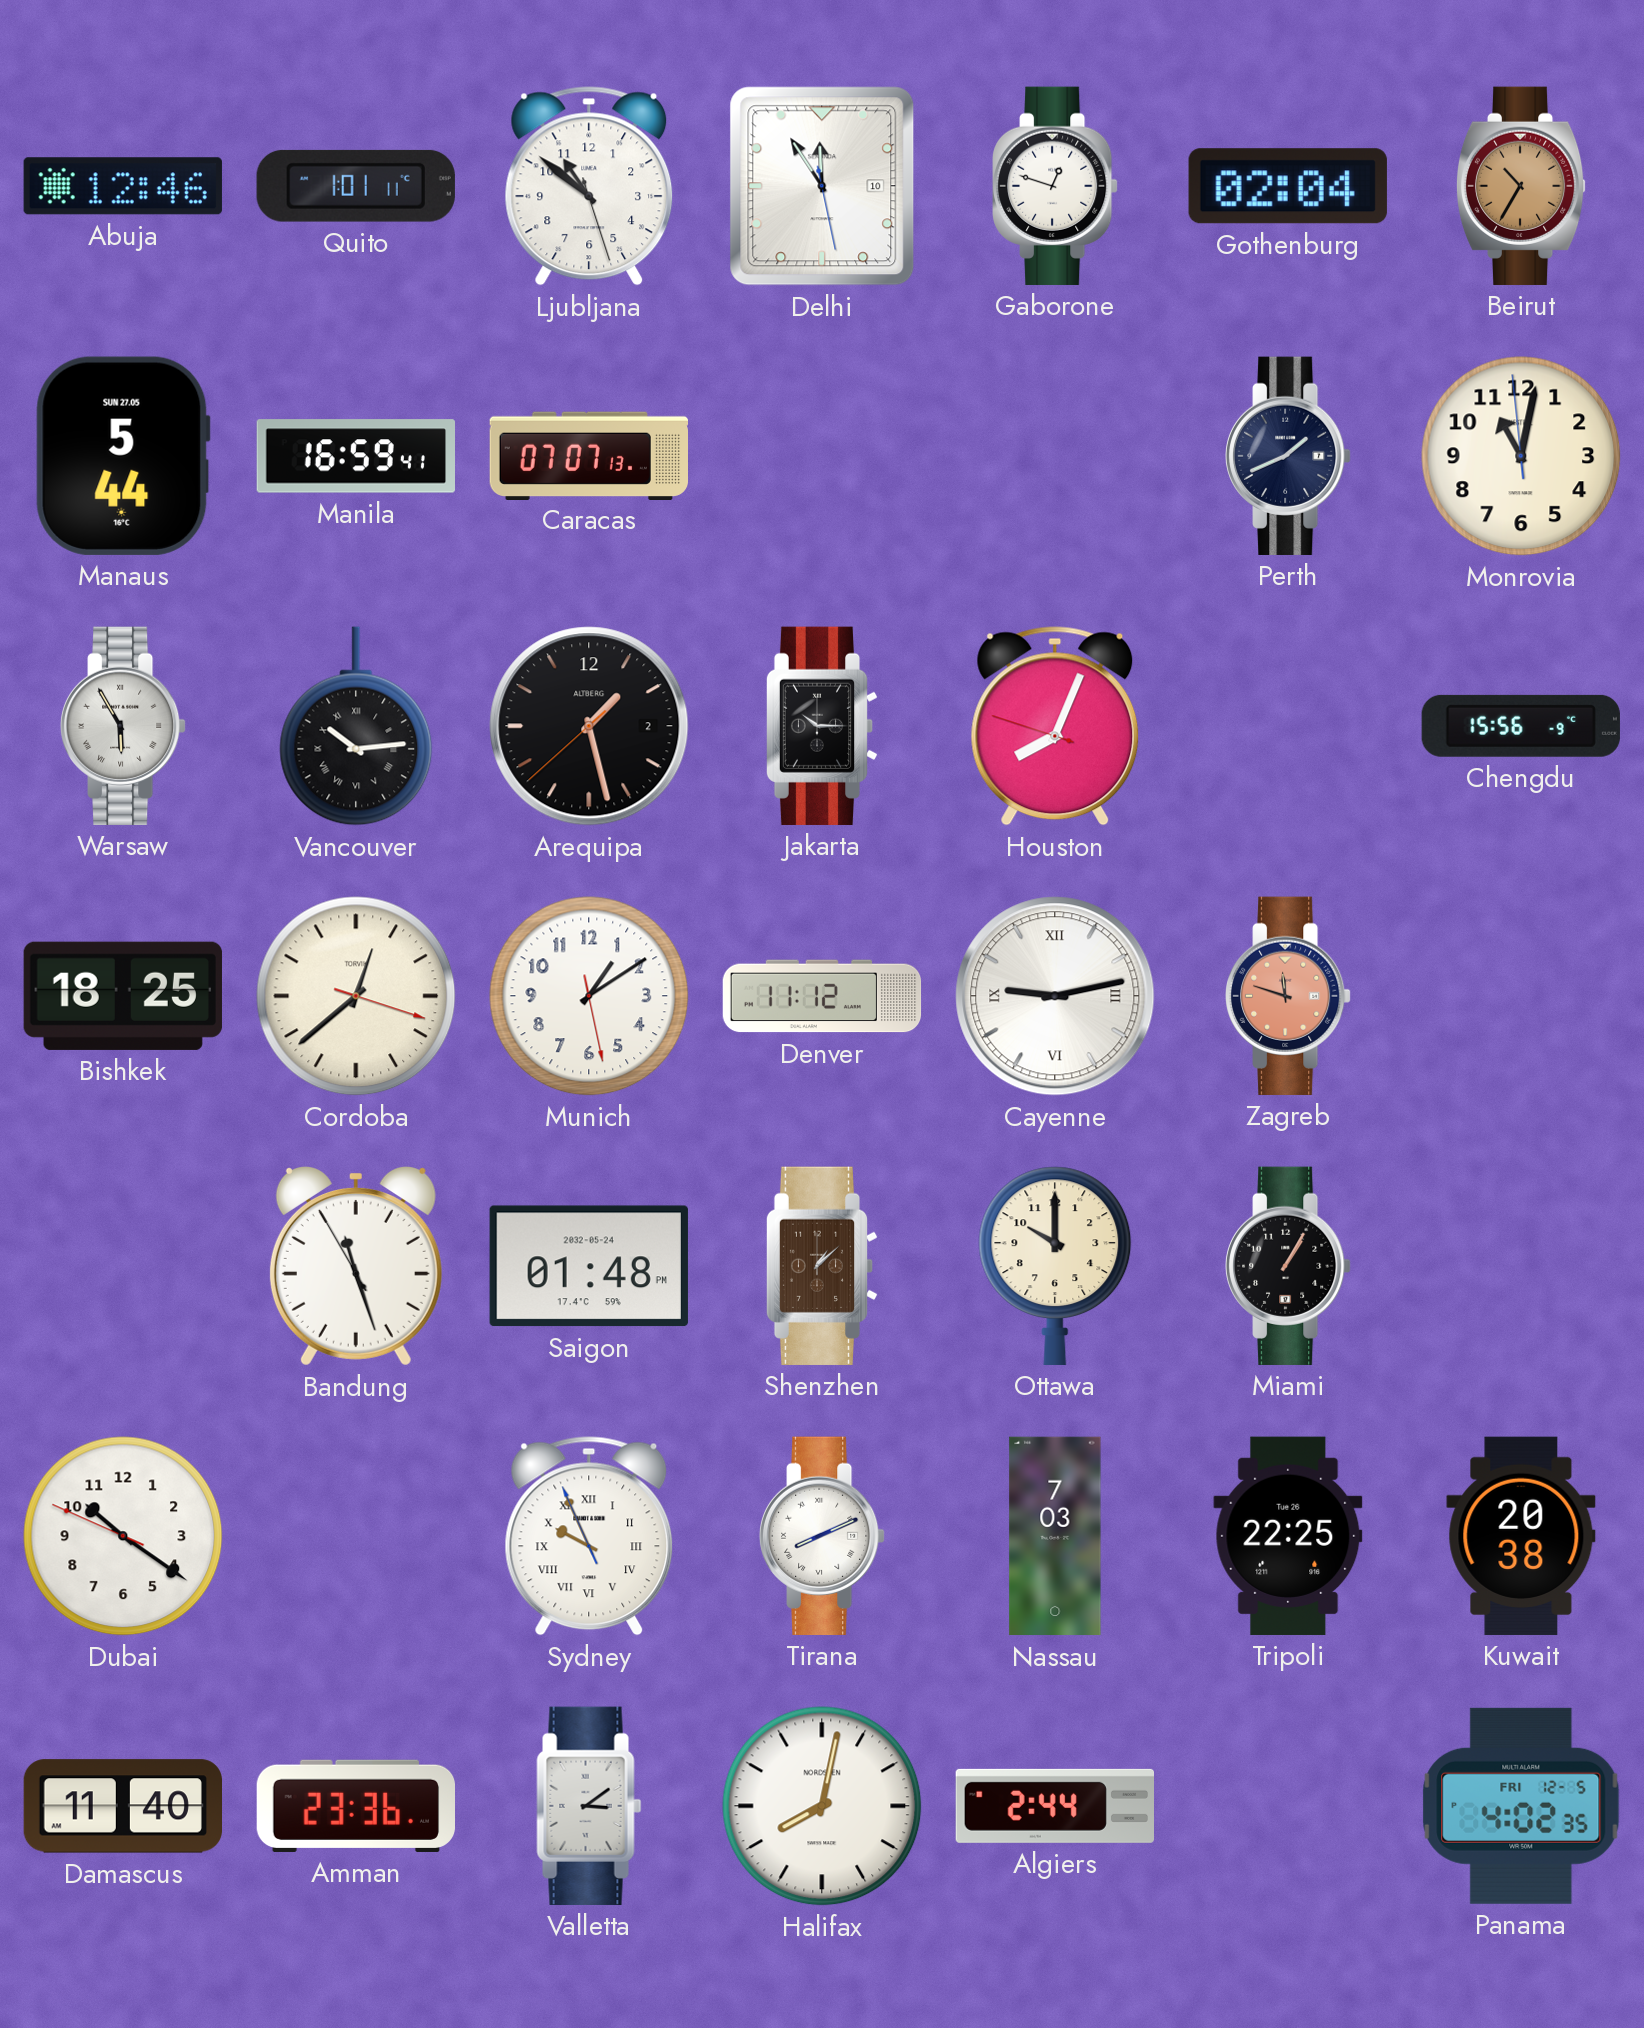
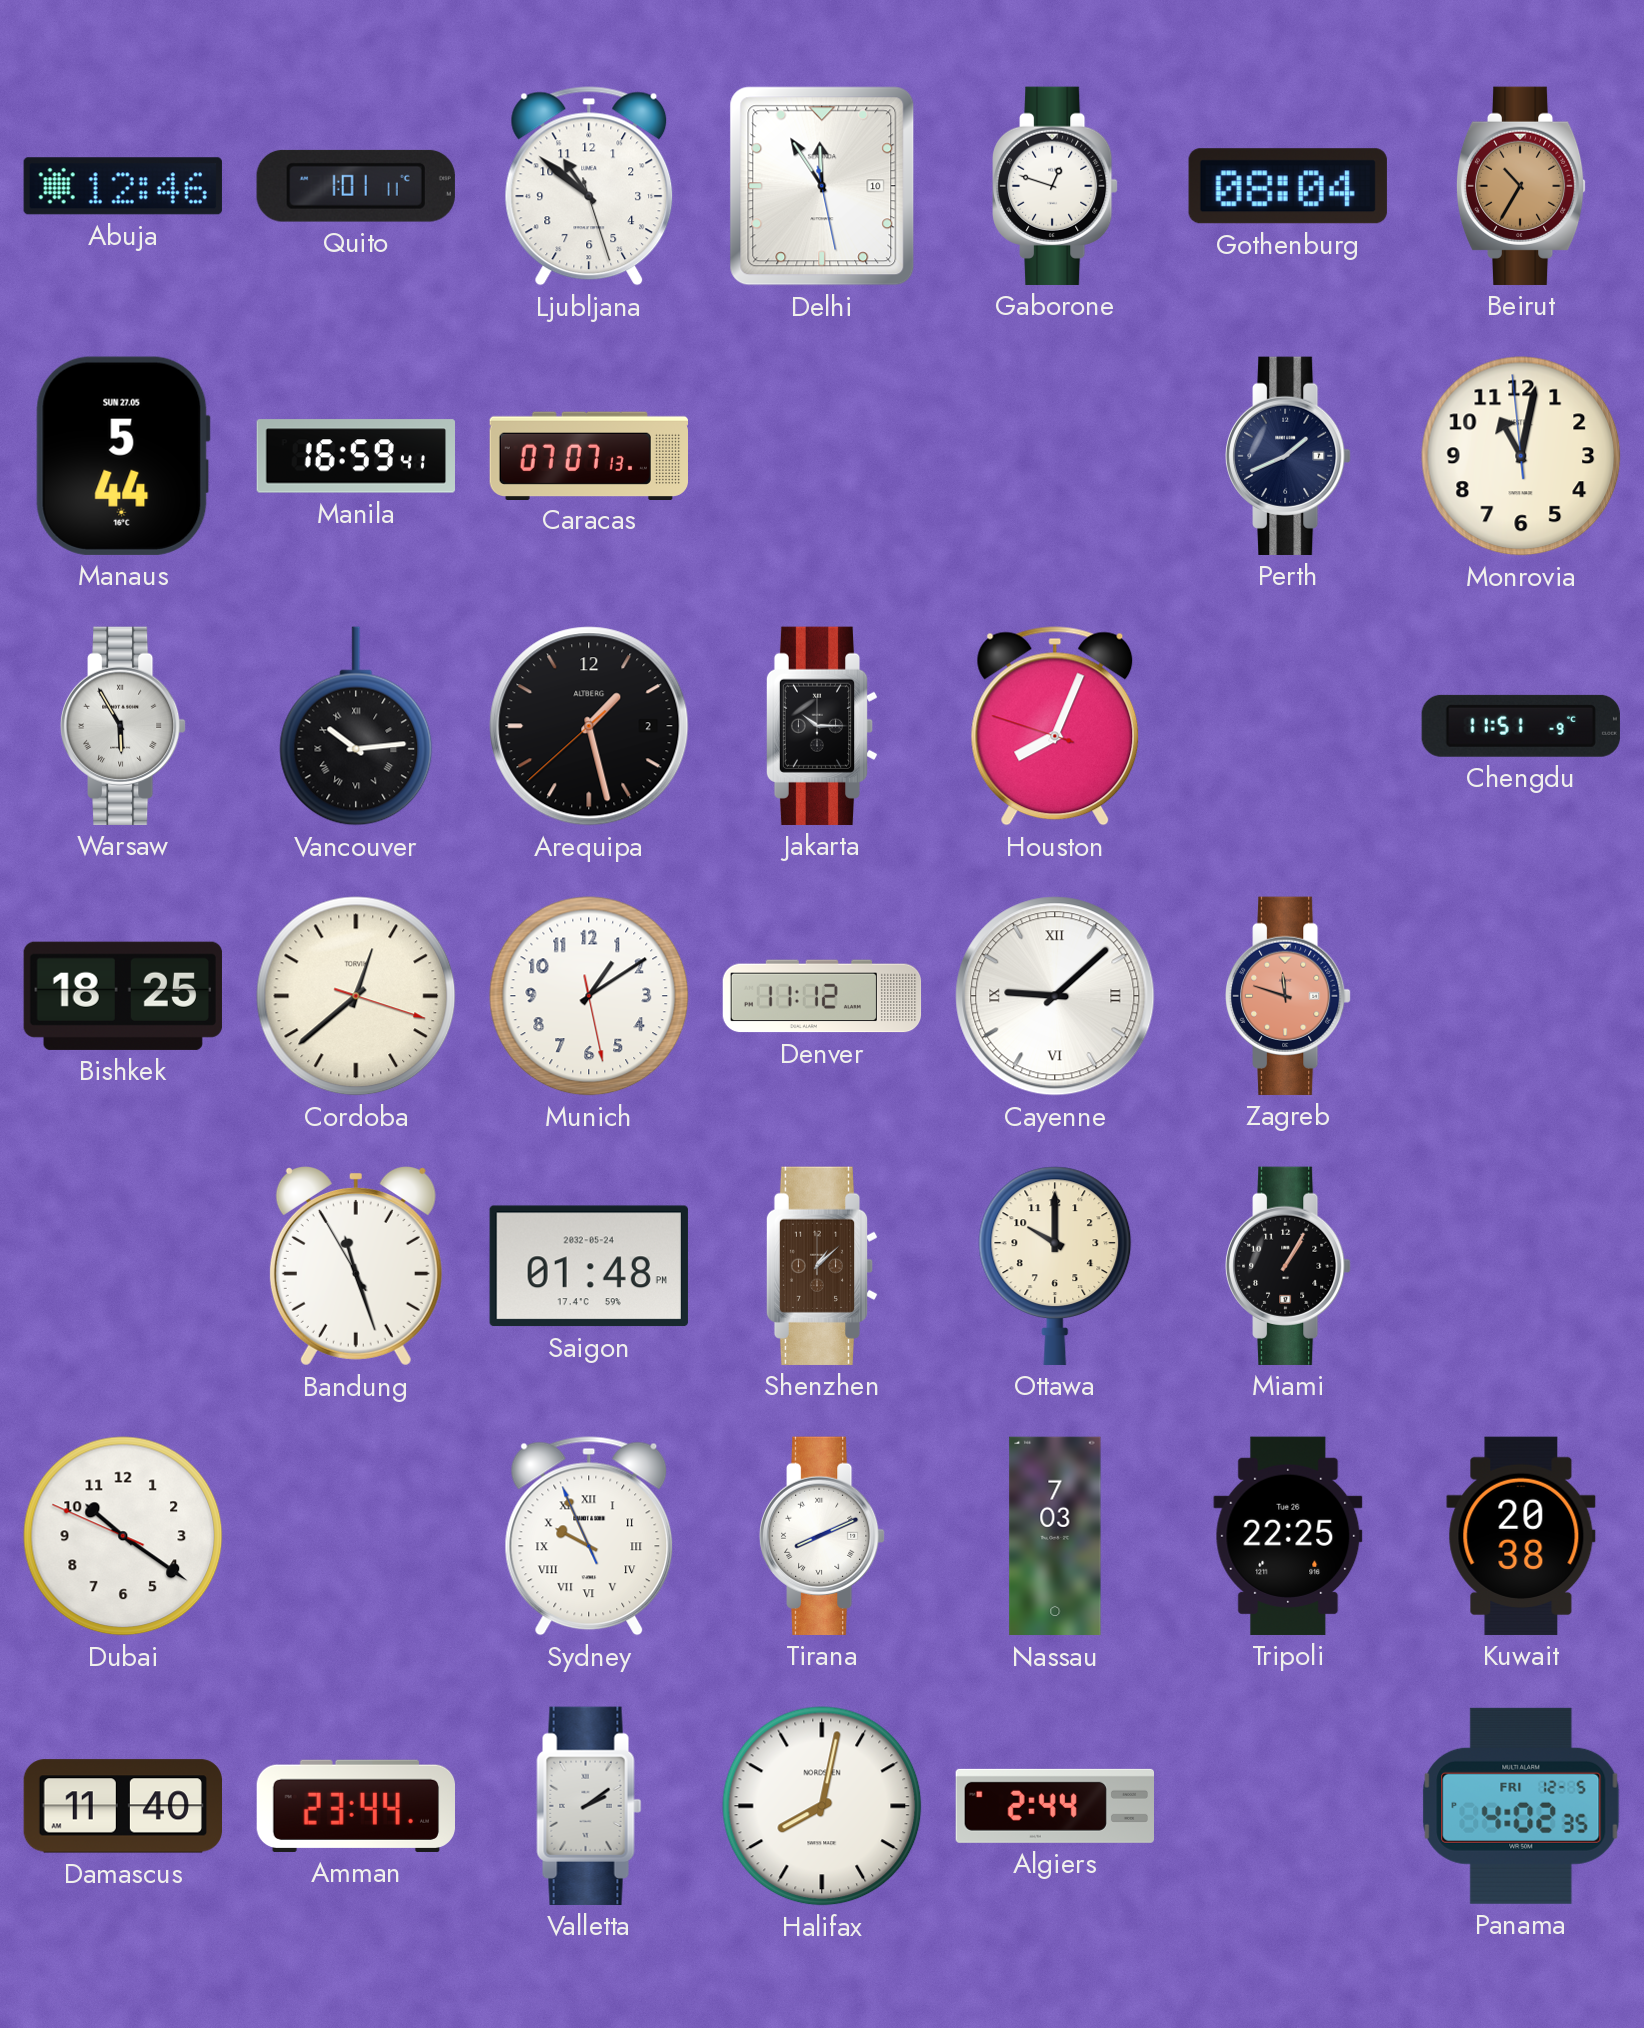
Gothenburg: 02:04 -> 08:04
Chengdu: 15:56 -> 11:51
Cayenne: 9:13 -> 9:08
Amman: 23:36 -> 23:44
Valletta: 3:09 -> 2:09
